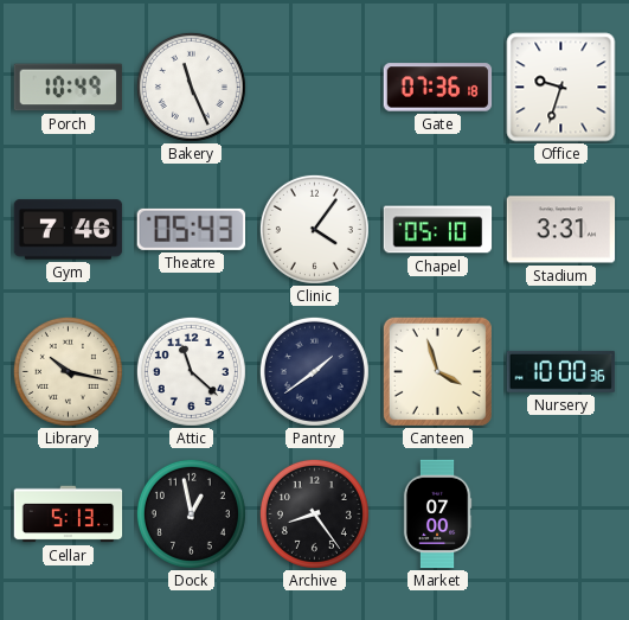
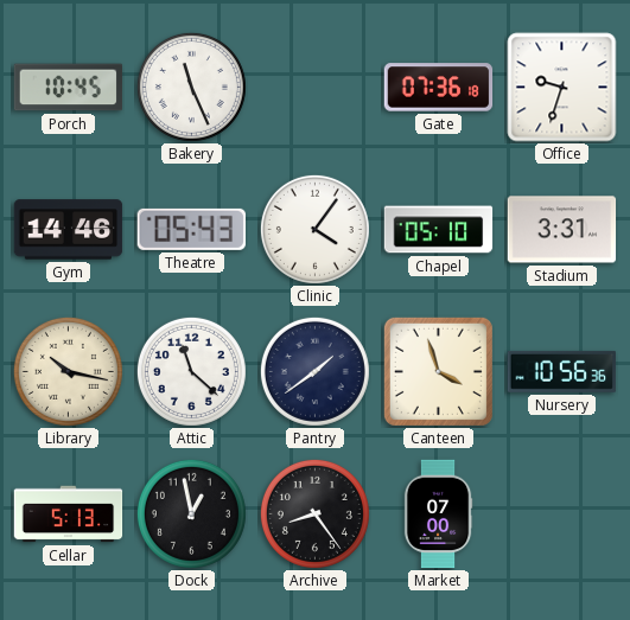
Porch: 10:49 -> 10:45
Gym: 7:46 -> 14:46
Nursery: 10:00 -> 10:56
